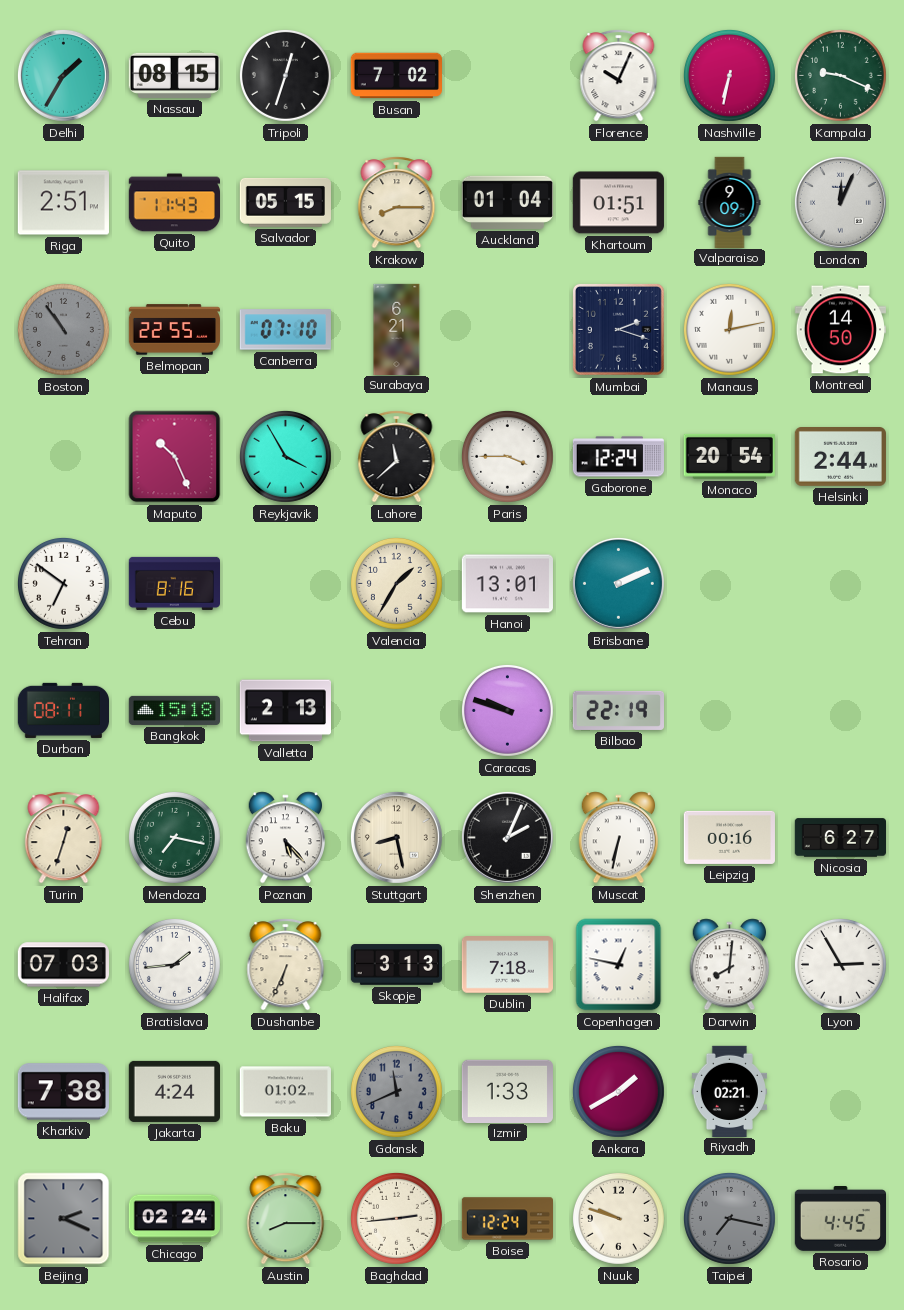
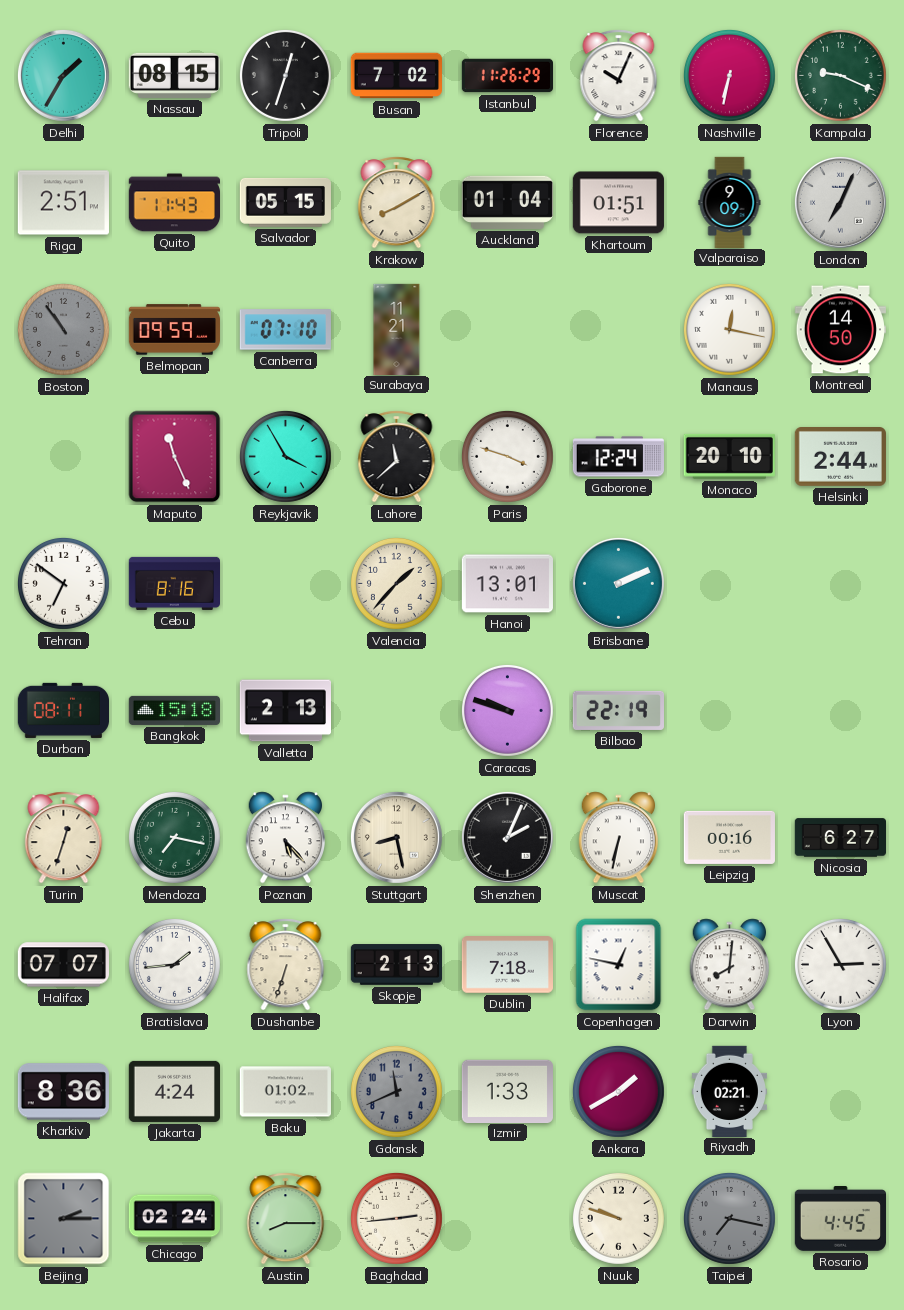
Istanbul: none -> 11:26
Krakow: 8:15 -> 8:10
London: 12:04 -> 7:04
Belmopan: 22:55 -> 09:59
Surabaya: 6:21 -> 11:21
Mumbai: 2:18 -> none
Manaus: 12:13 -> 12:17
Maputo: 10:26 -> 11:26
Paris: 3:45 -> 3:48
Monaco: 20:54 -> 20:10
Valencia: 1:35 -> 1:37
Halifax: 07:03 -> 07:07
Dushanbe: 6:34 -> 6:33
Skopje: 3:13 -> 2:13
Kharkiv: 7:38 -> 8:36
Beijing: 2:19 -> 2:15
Boise: 12:24 -> none
